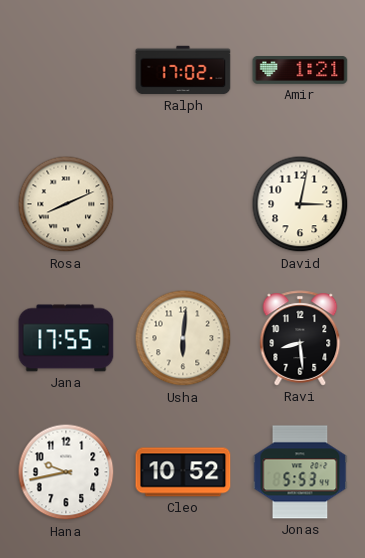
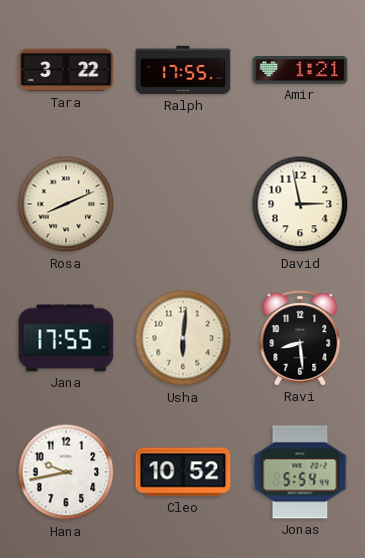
Tara: none -> 3:22
Ralph: 17:02 -> 17:55
David: 3:02 -> 2:58
Jonas: 5:53 -> 5:54
